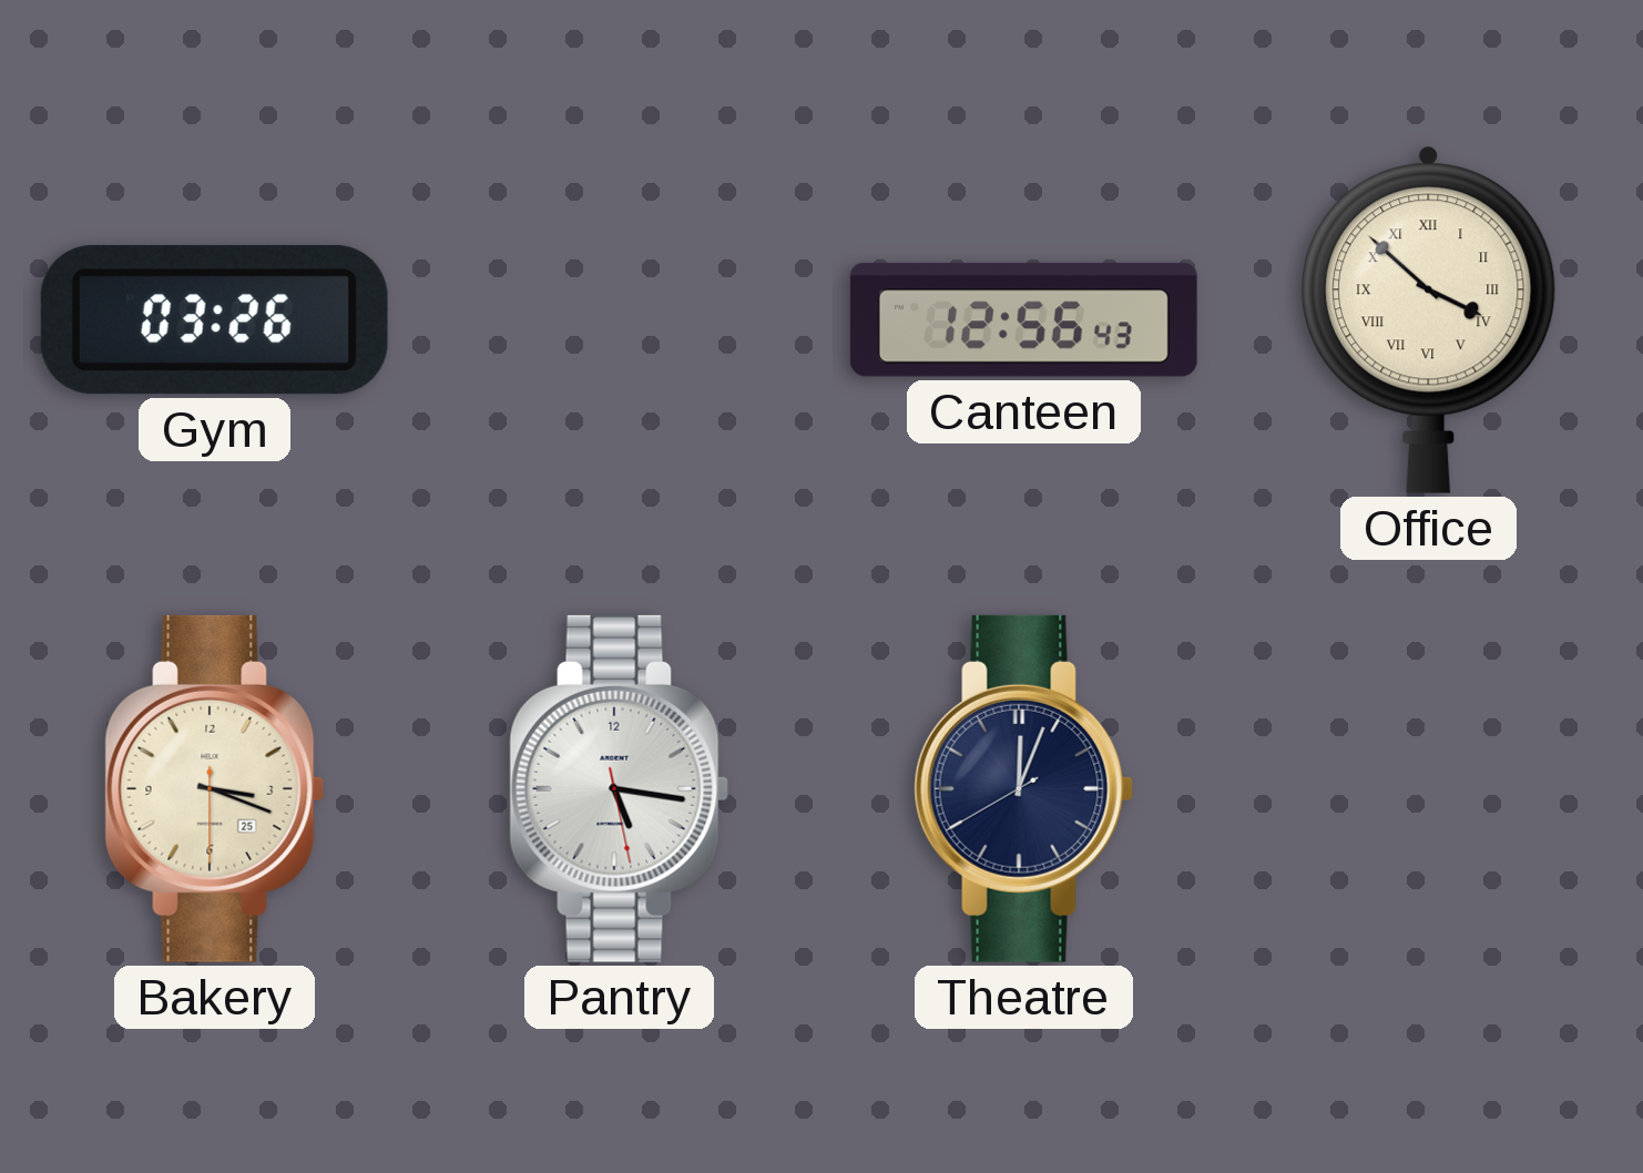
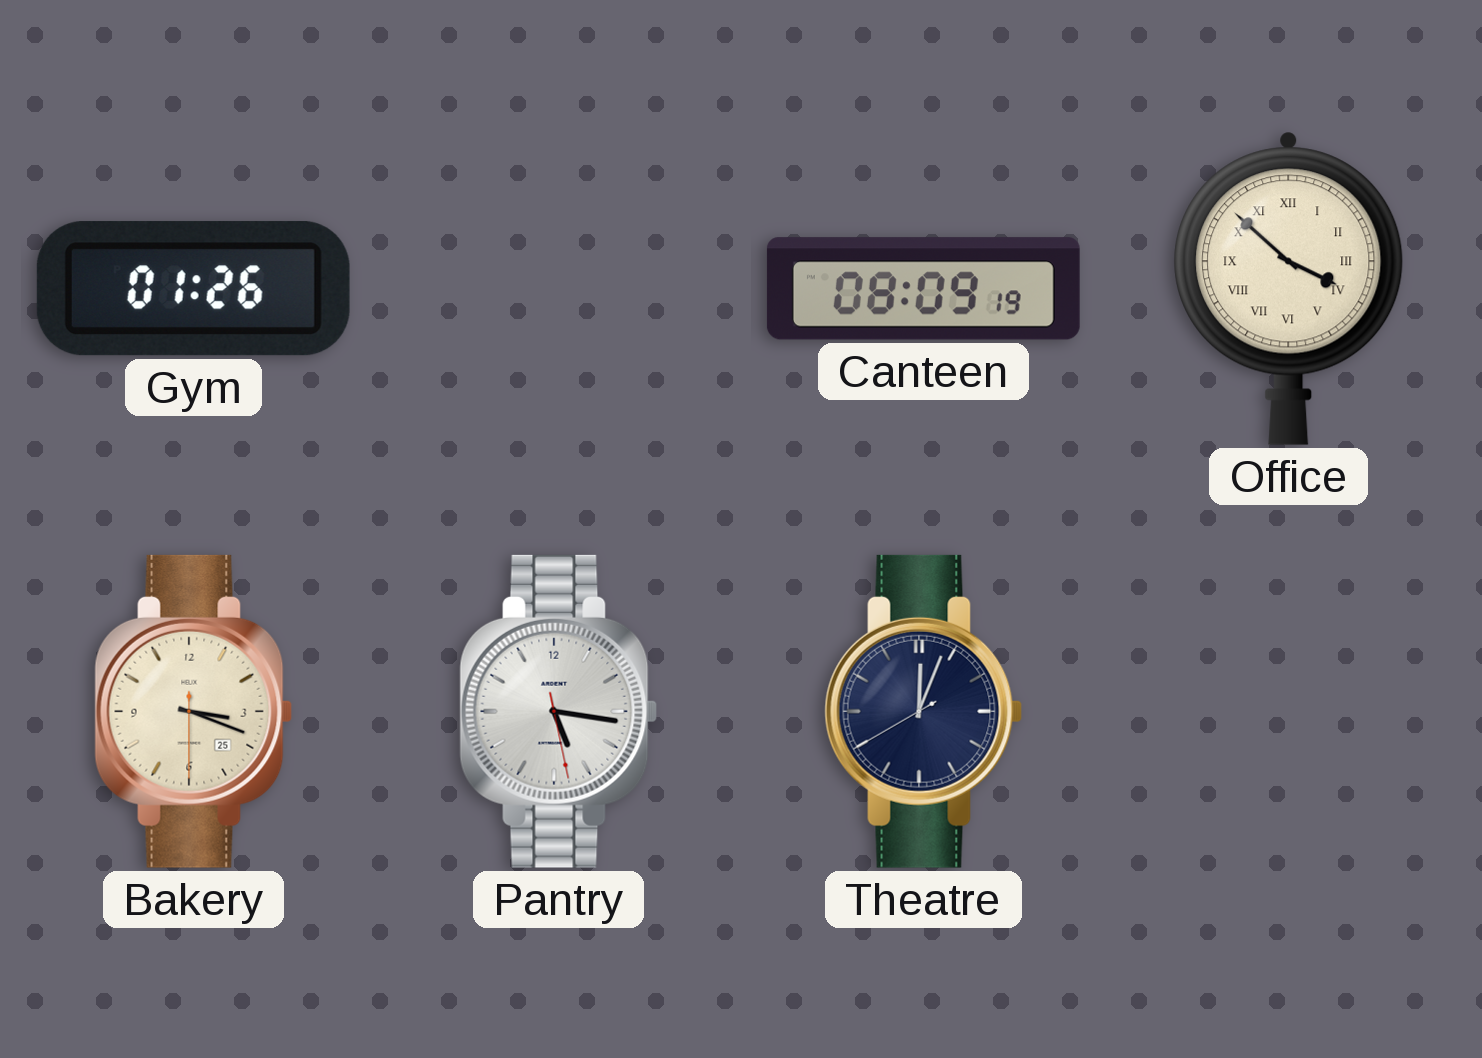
Gym: 03:26 -> 01:26
Canteen: 12:56 -> 08:09
